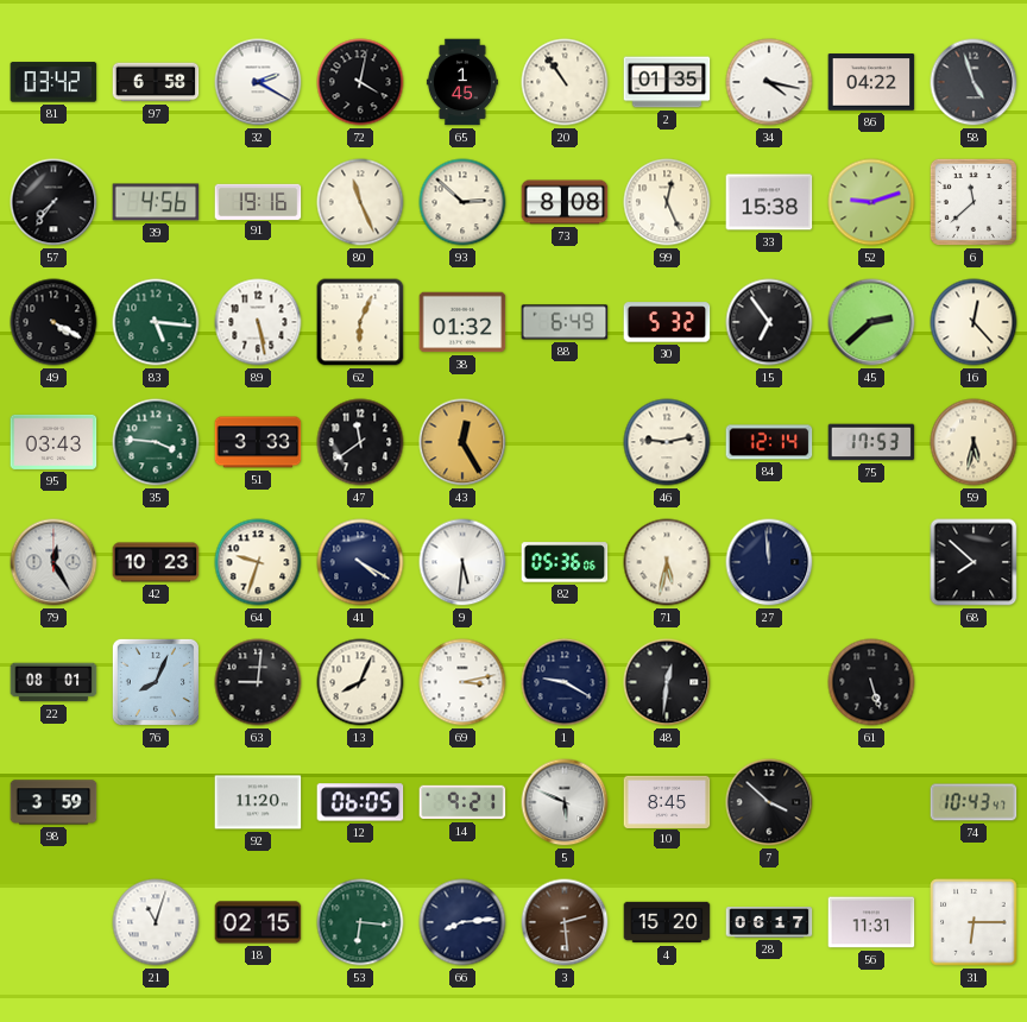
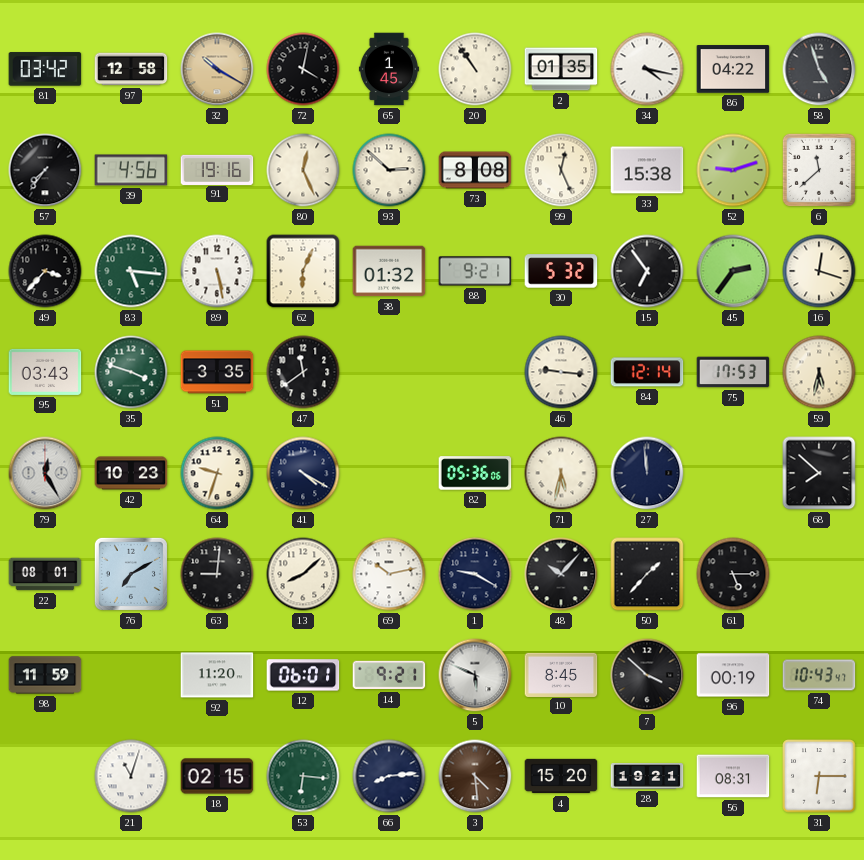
97: 6:58 -> 12:58
32: 2:20 -> 10:20
32 dial: white -> champagne
80: 11:26 -> 12:26
49: 4:20 -> 3:37
88: 6:49 -> 9:21
45: 2:38 -> 2:36
16: 12:23 -> 12:18
35: 3:46 -> 3:48
51: 3:33 -> 3:35
43: 12:25 -> none
46: 9:13 -> 9:16
9: 5:31 -> none
76: 8:04 -> 7:10
13: 8:04 -> 8:08
69: 3:13 -> 10:13
48: 12:31 -> 10:07
50: none -> 1:37
61: 5:27 -> 5:15
98: 3:59 -> 11:59
12: 06:05 -> 06:01
96: none -> 00:19
3: 2:29 -> 4:29
28: 06:17 -> 19:21
56: 11:31 -> 08:31
